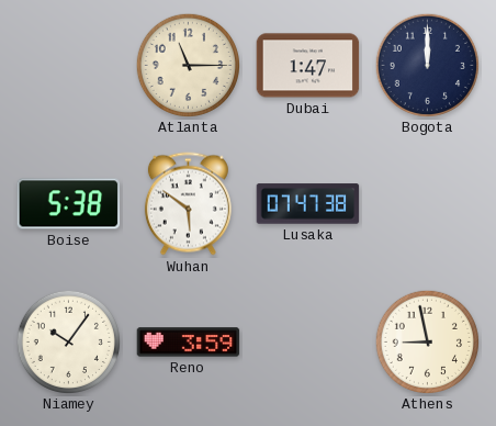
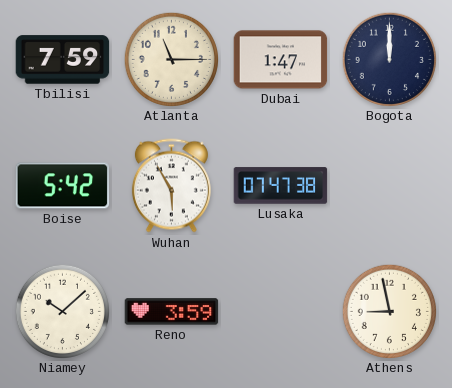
Tbilisi: none -> 7:59
Boise: 5:38 -> 5:42
Wuhan: 5:51 -> 5:55
Niamey: 10:06 -> 10:08
